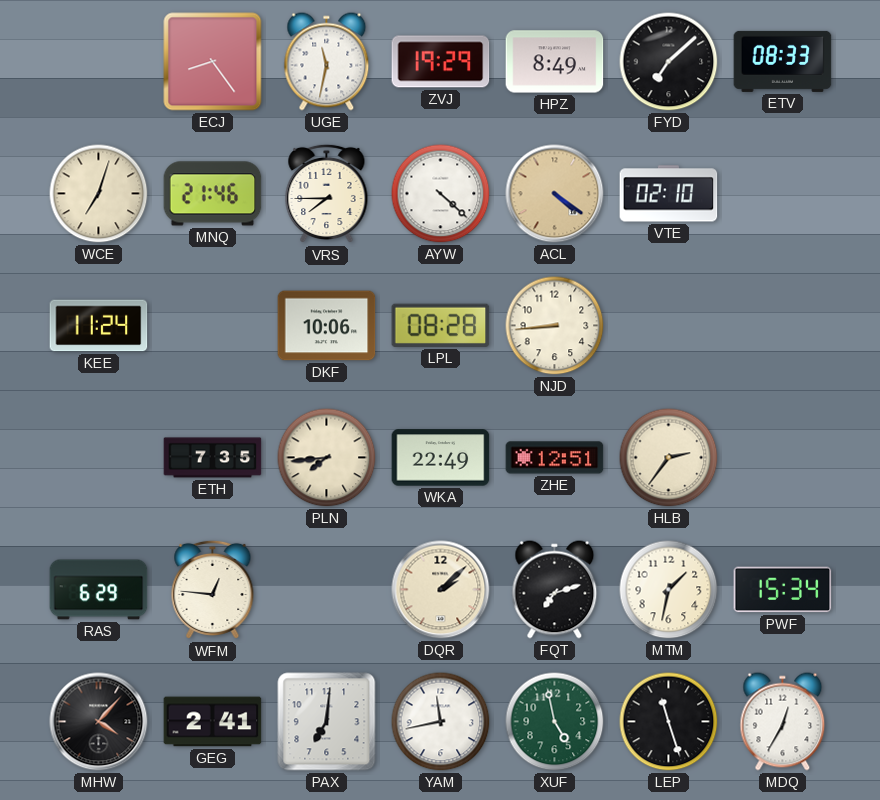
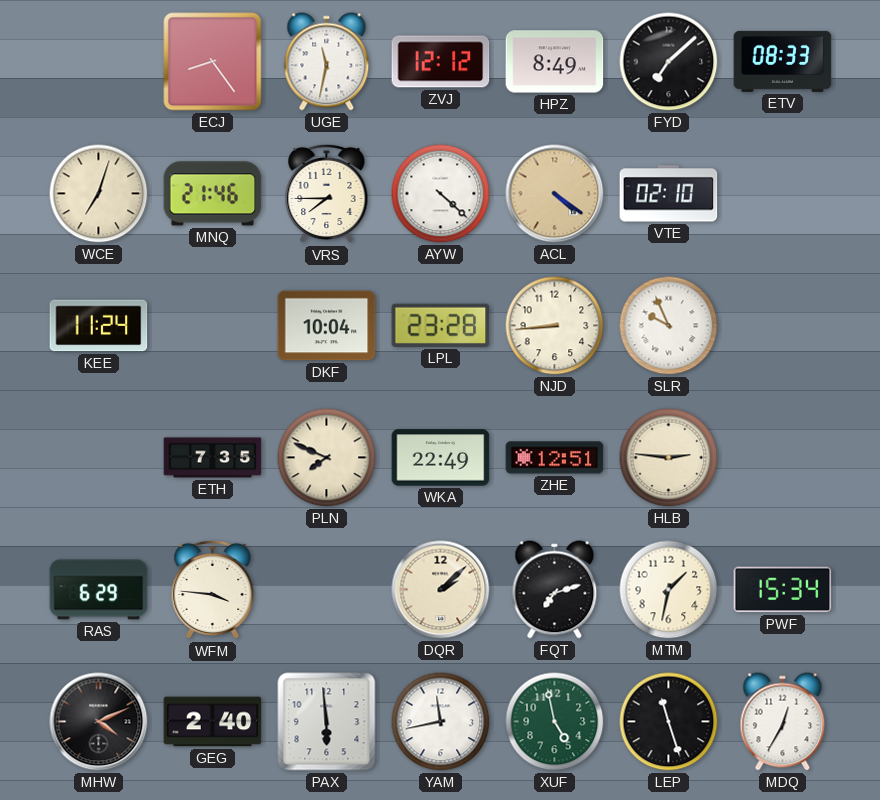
ZVJ: 19:29 -> 12:12
DKF: 10:06 -> 10:04
LPL: 08:28 -> 23:28
SLR: none -> 9:56
PLN: 7:44 -> 7:49
HLB: 2:36 -> 2:46
WFM: 12:46 -> 3:46
MHW: 4:07 -> 4:11
GEG: 2:41 -> 2:40
PAX: 7:01 -> 5:59
